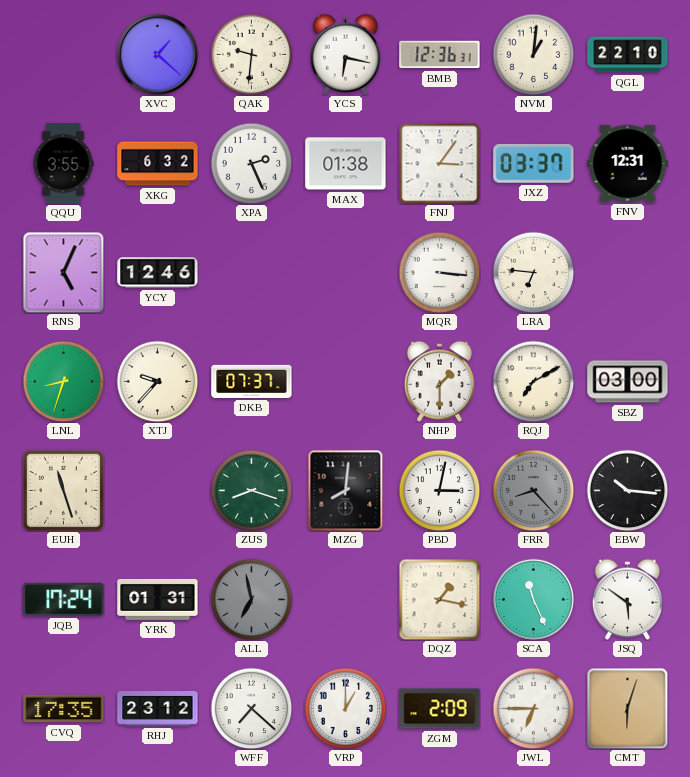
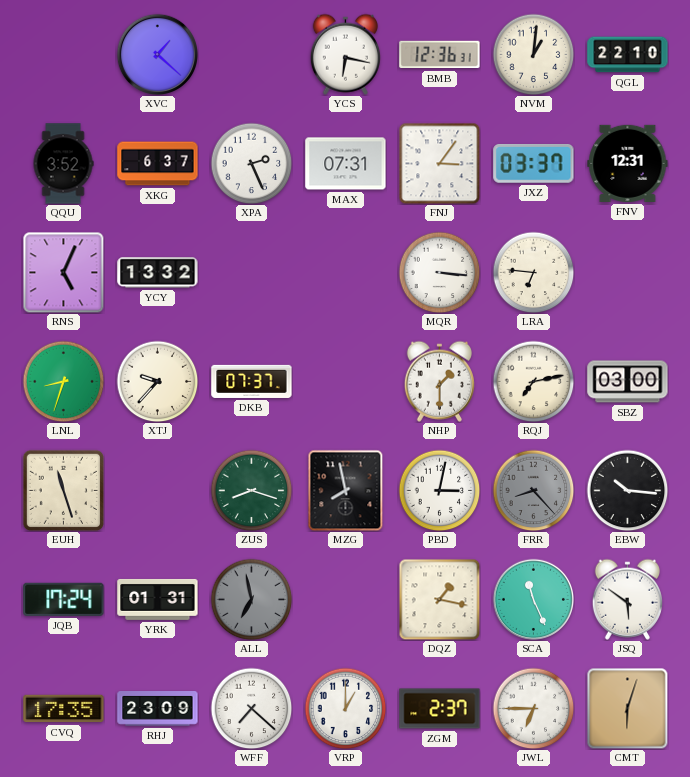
QAK: 9:31 -> none
QQU: 3:55 -> 3:52
XKG: 6:32 -> 6:37
MAX: 01:38 -> 07:31
YCY: 12:46 -> 13:32
RQJ: 7:10 -> 7:13
MZG: 8:01 -> 7:58
RHJ: 23:12 -> 23:09
ZGM: 2:09 -> 2:37
